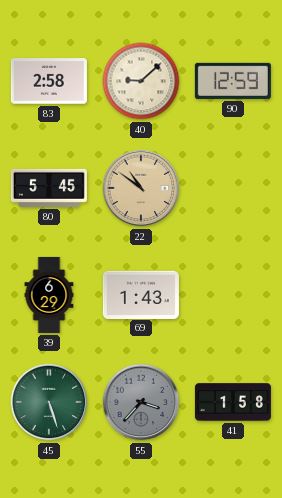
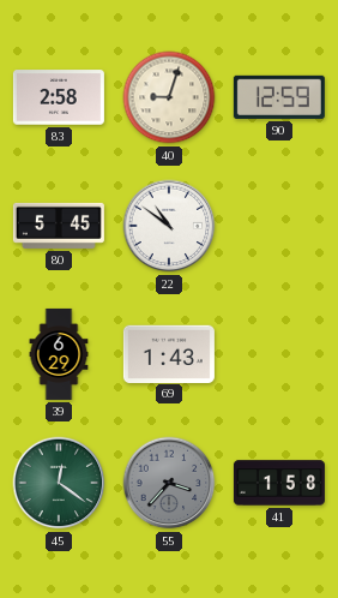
40: 9:08 -> 9:03
22 dial: champagne -> white
45: 5:27 -> 12:21
